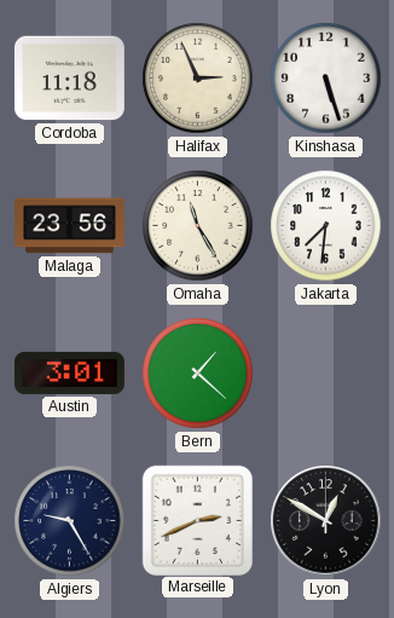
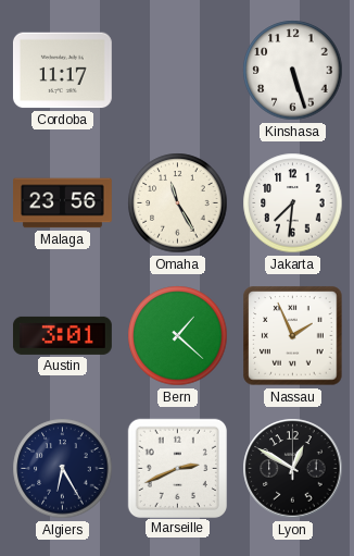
Cordoba: 11:18 -> 11:17
Halifax: 2:56 -> none
Nassau: none -> 1:56
Algiers: 9:25 -> 6:25
